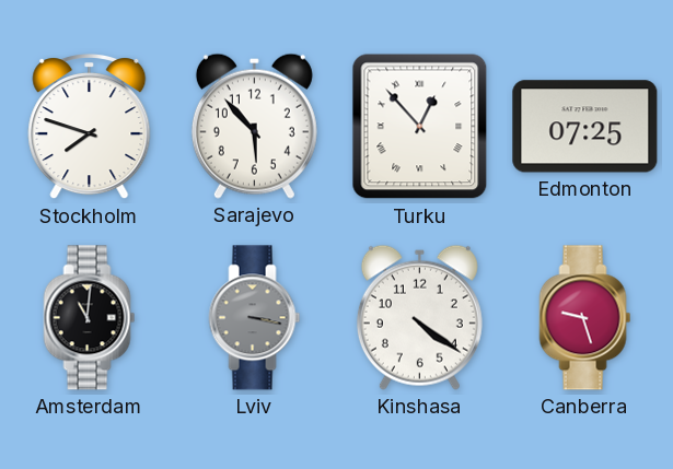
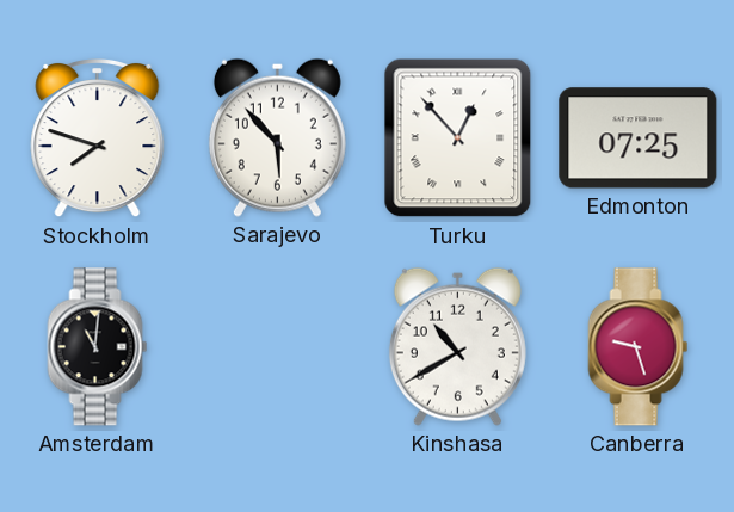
Lviv: 3:17 -> none
Kinshasa: 4:21 -> 10:40
